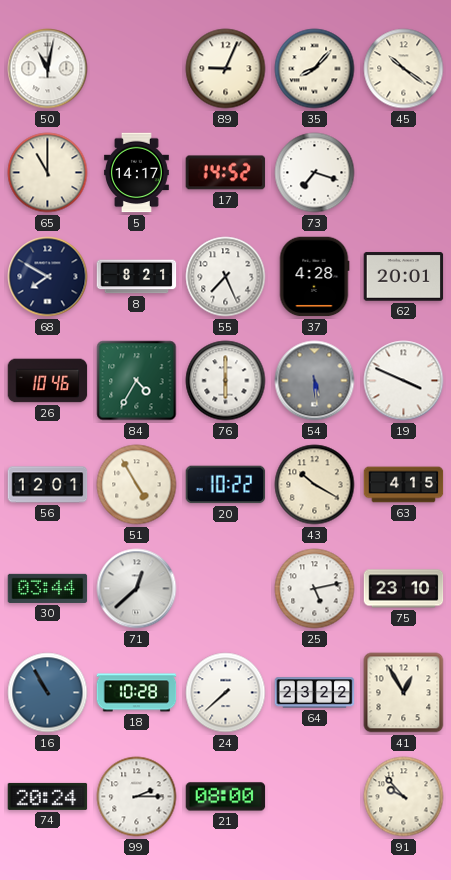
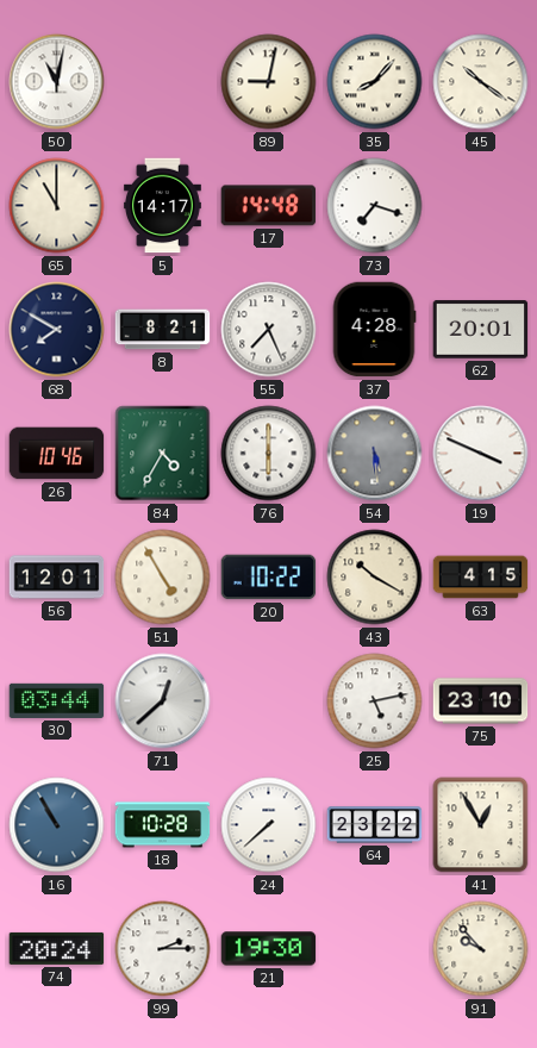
89: 9:04 -> 9:02
17: 14:52 -> 14:48
21: 08:00 -> 19:30
